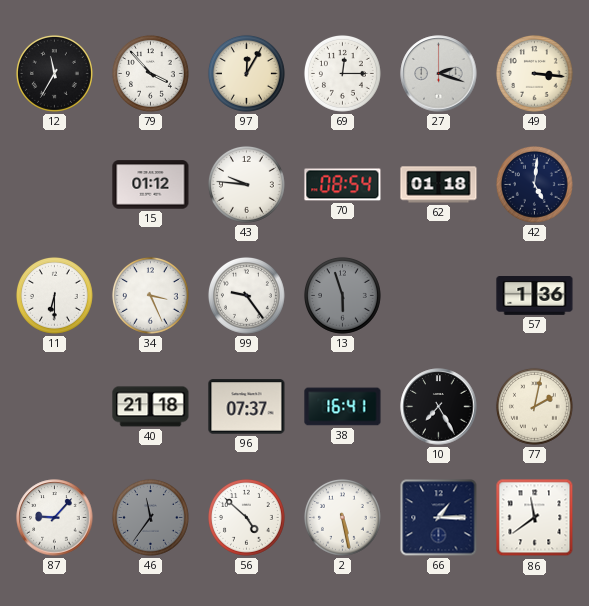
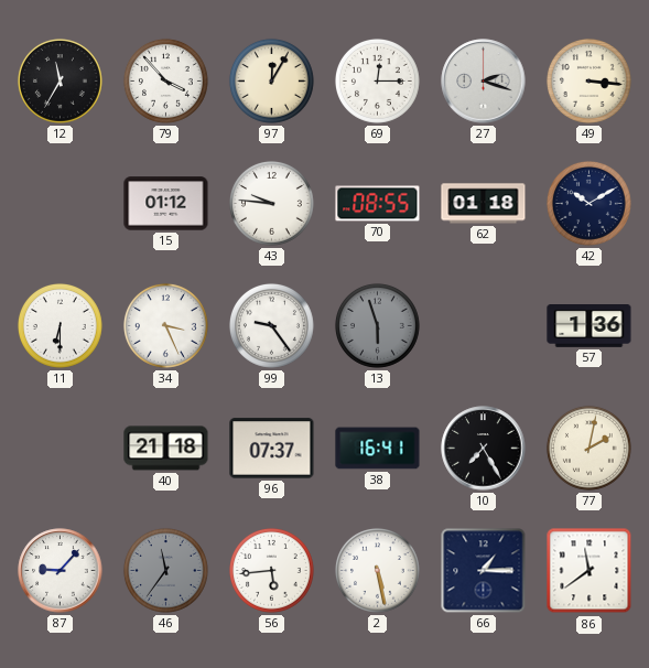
70: 08:54 -> 08:55
42: 5:01 -> 10:10
56: 4:52 -> 5:44
